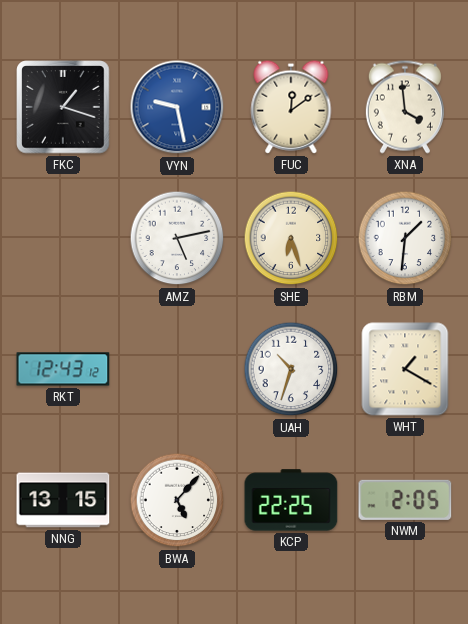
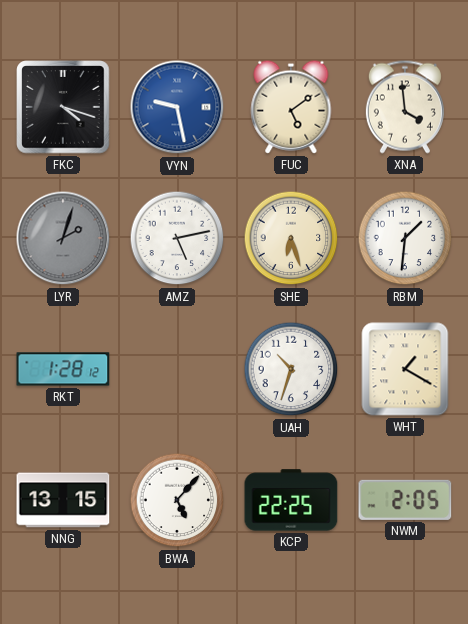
FKC: 1:18 -> 4:18
FUC: 12:09 -> 5:09
LYR: none -> 2:03
RKT: 12:43 -> 1:28
